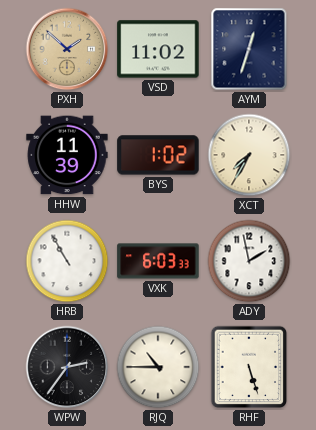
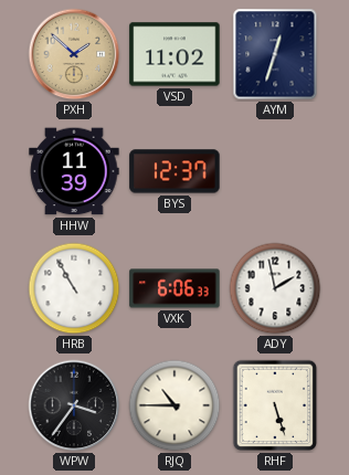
BYS: 1:02 -> 12:37
XCT: 7:35 -> none
VXK: 6:03 -> 6:06
WPW: 2:36 -> 3:36
